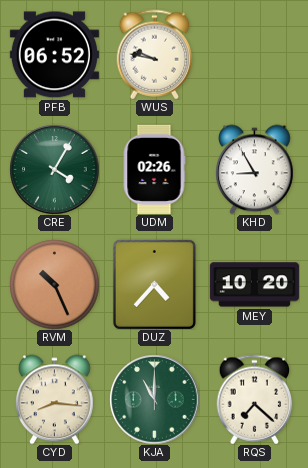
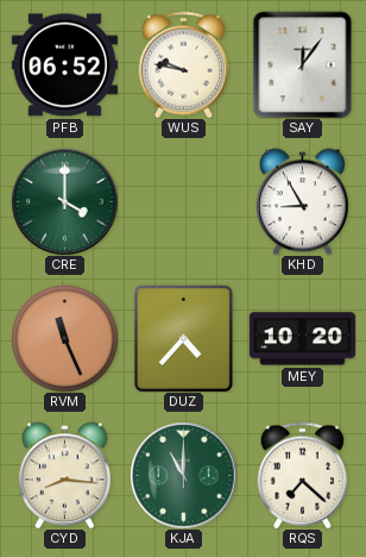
SAY: none -> 12:06
CRE: 4:05 -> 4:00
UDM: 02:26 -> none
RVM: 10:26 -> 11:26
